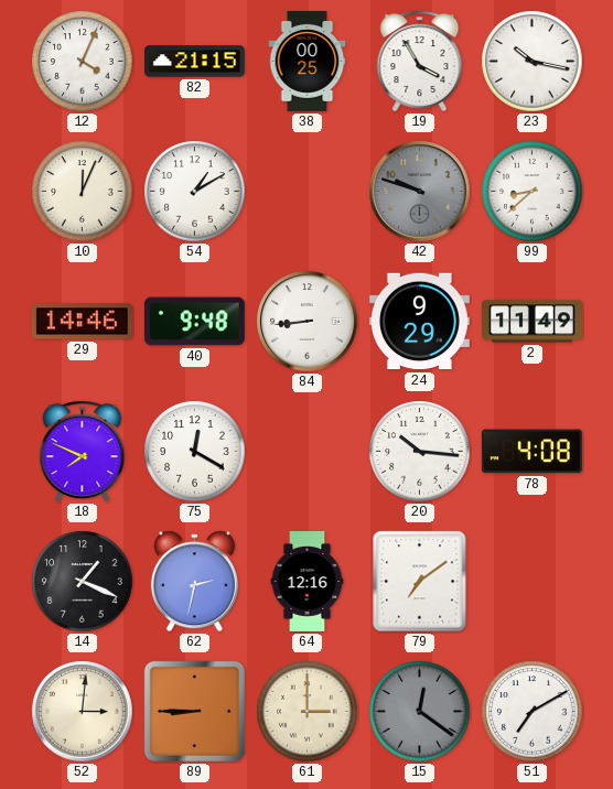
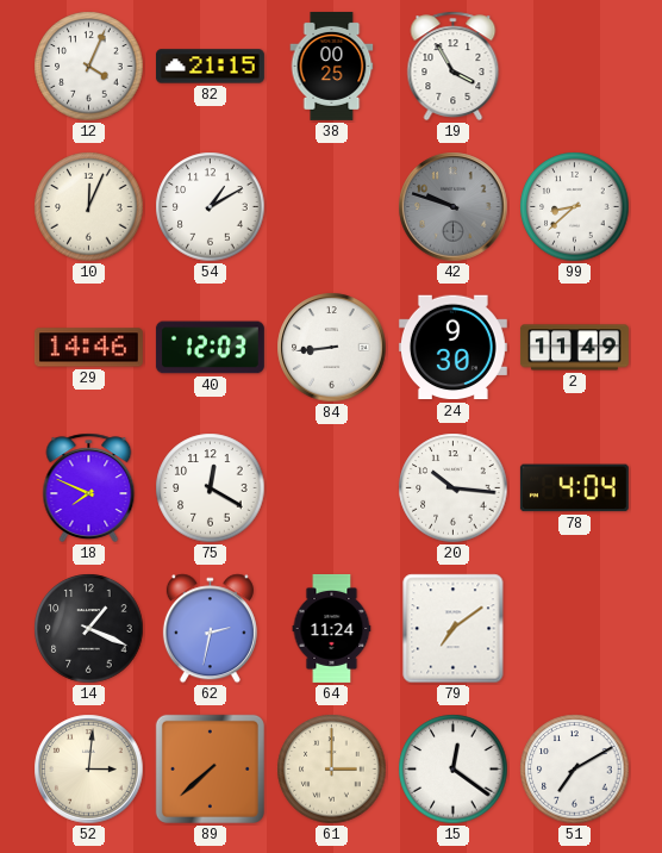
23: 10:17 -> none
40: 9:48 -> 12:03
24: 9:29 -> 9:30
78: 4:08 -> 4:04
64: 12:16 -> 11:24
89: 8:45 -> 7:38
15 dial: grey -> white
